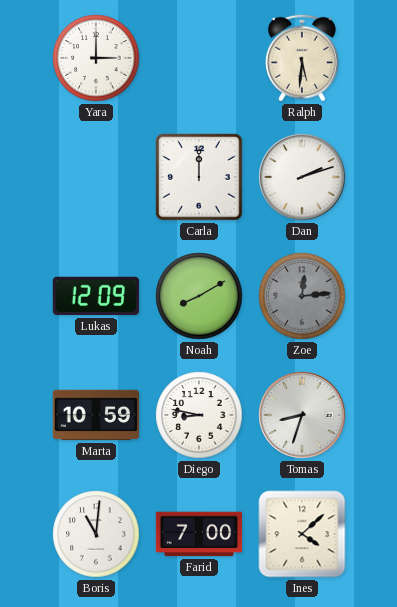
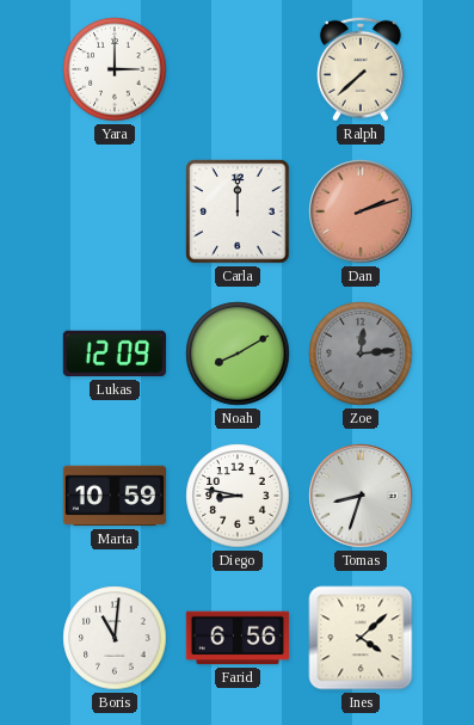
Ralph: 5:31 -> 7:38
Dan dial: white -> salmon
Farid: 7:00 -> 6:56
